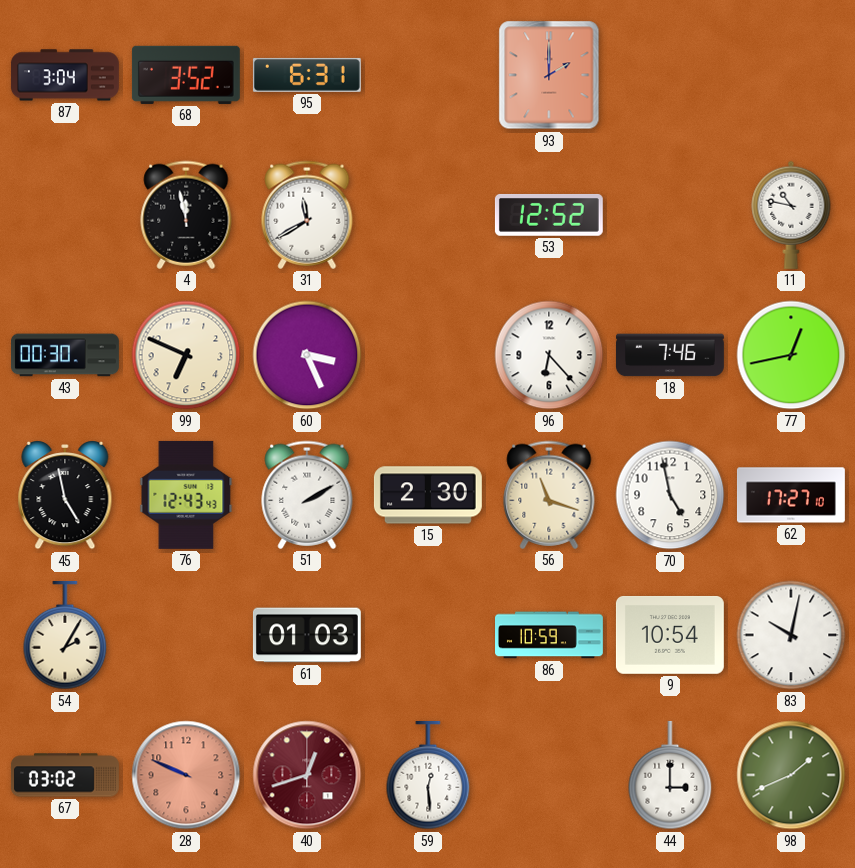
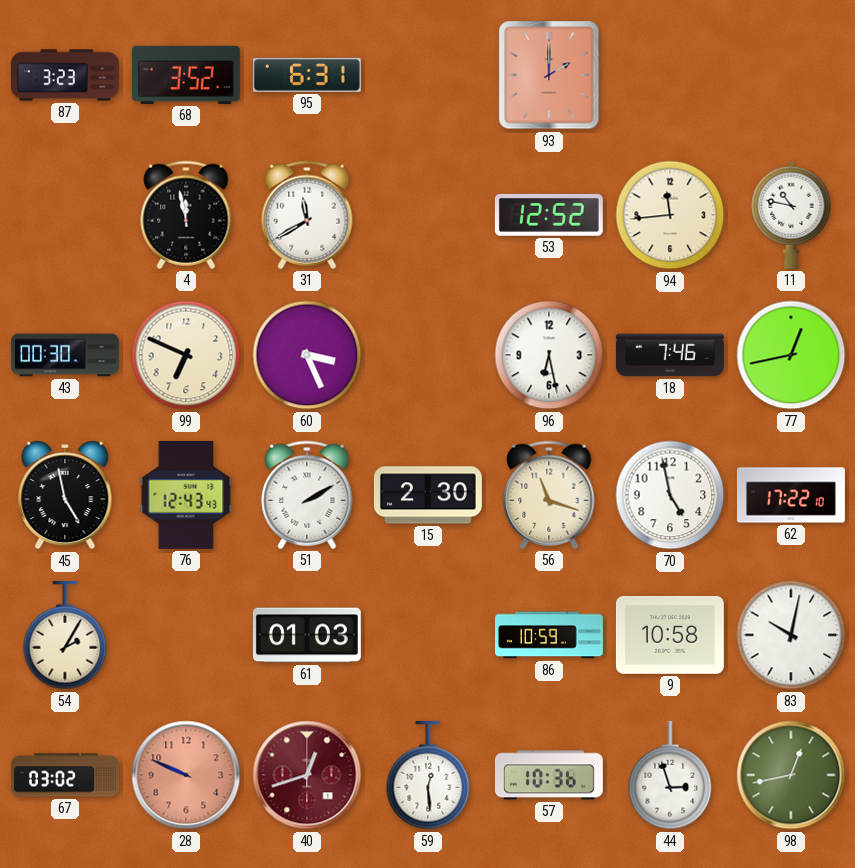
87: 3:04 -> 3:23
94: none -> 11:44
96: 6:23 -> 6:28
62: 17:27 -> 17:22
9: 10:54 -> 10:58
57: none -> 10:36
44: 3:00 -> 2:57
98: 1:41 -> 12:43
